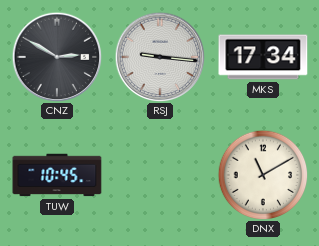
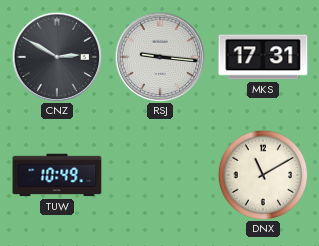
MKS: 17:34 -> 17:31
TUW: 10:45 -> 10:49
